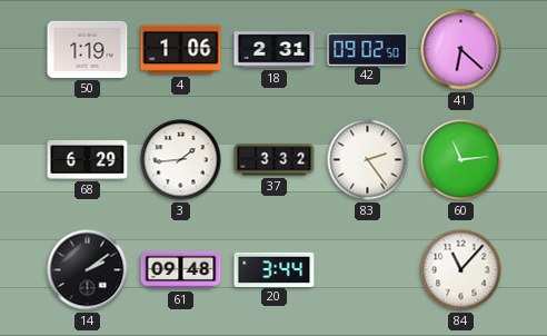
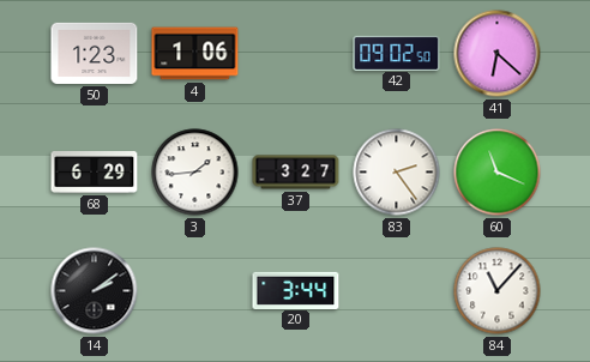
50: 1:19 -> 1:23
18: 2:31 -> none
37: 3:32 -> 3:27
60: 11:14 -> 11:19
61: 09:48 -> none
